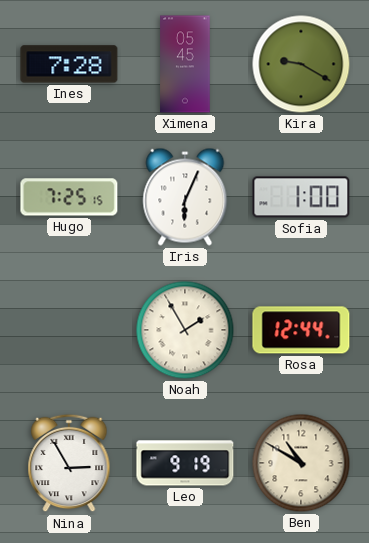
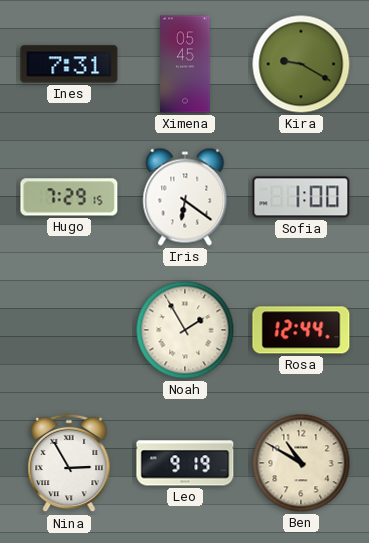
Ines: 7:28 -> 7:31
Hugo: 7:25 -> 7:29
Iris: 6:04 -> 6:21
